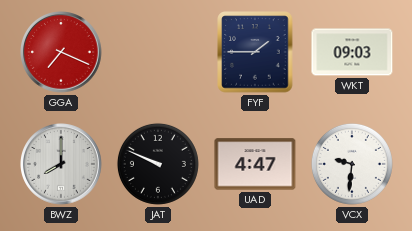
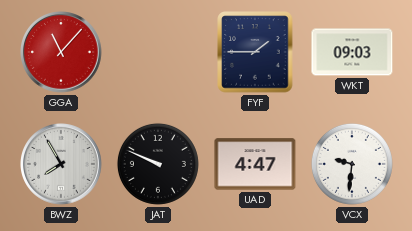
GGA: 7:19 -> 11:07
BWZ: 8:00 -> 7:55
